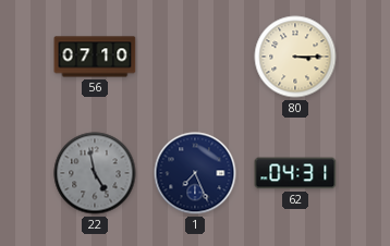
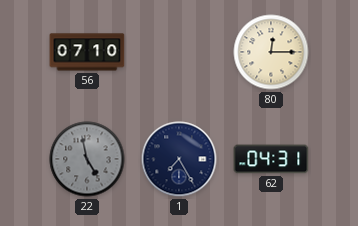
80: 3:15 -> 12:15
1: 7:26 -> 7:25
